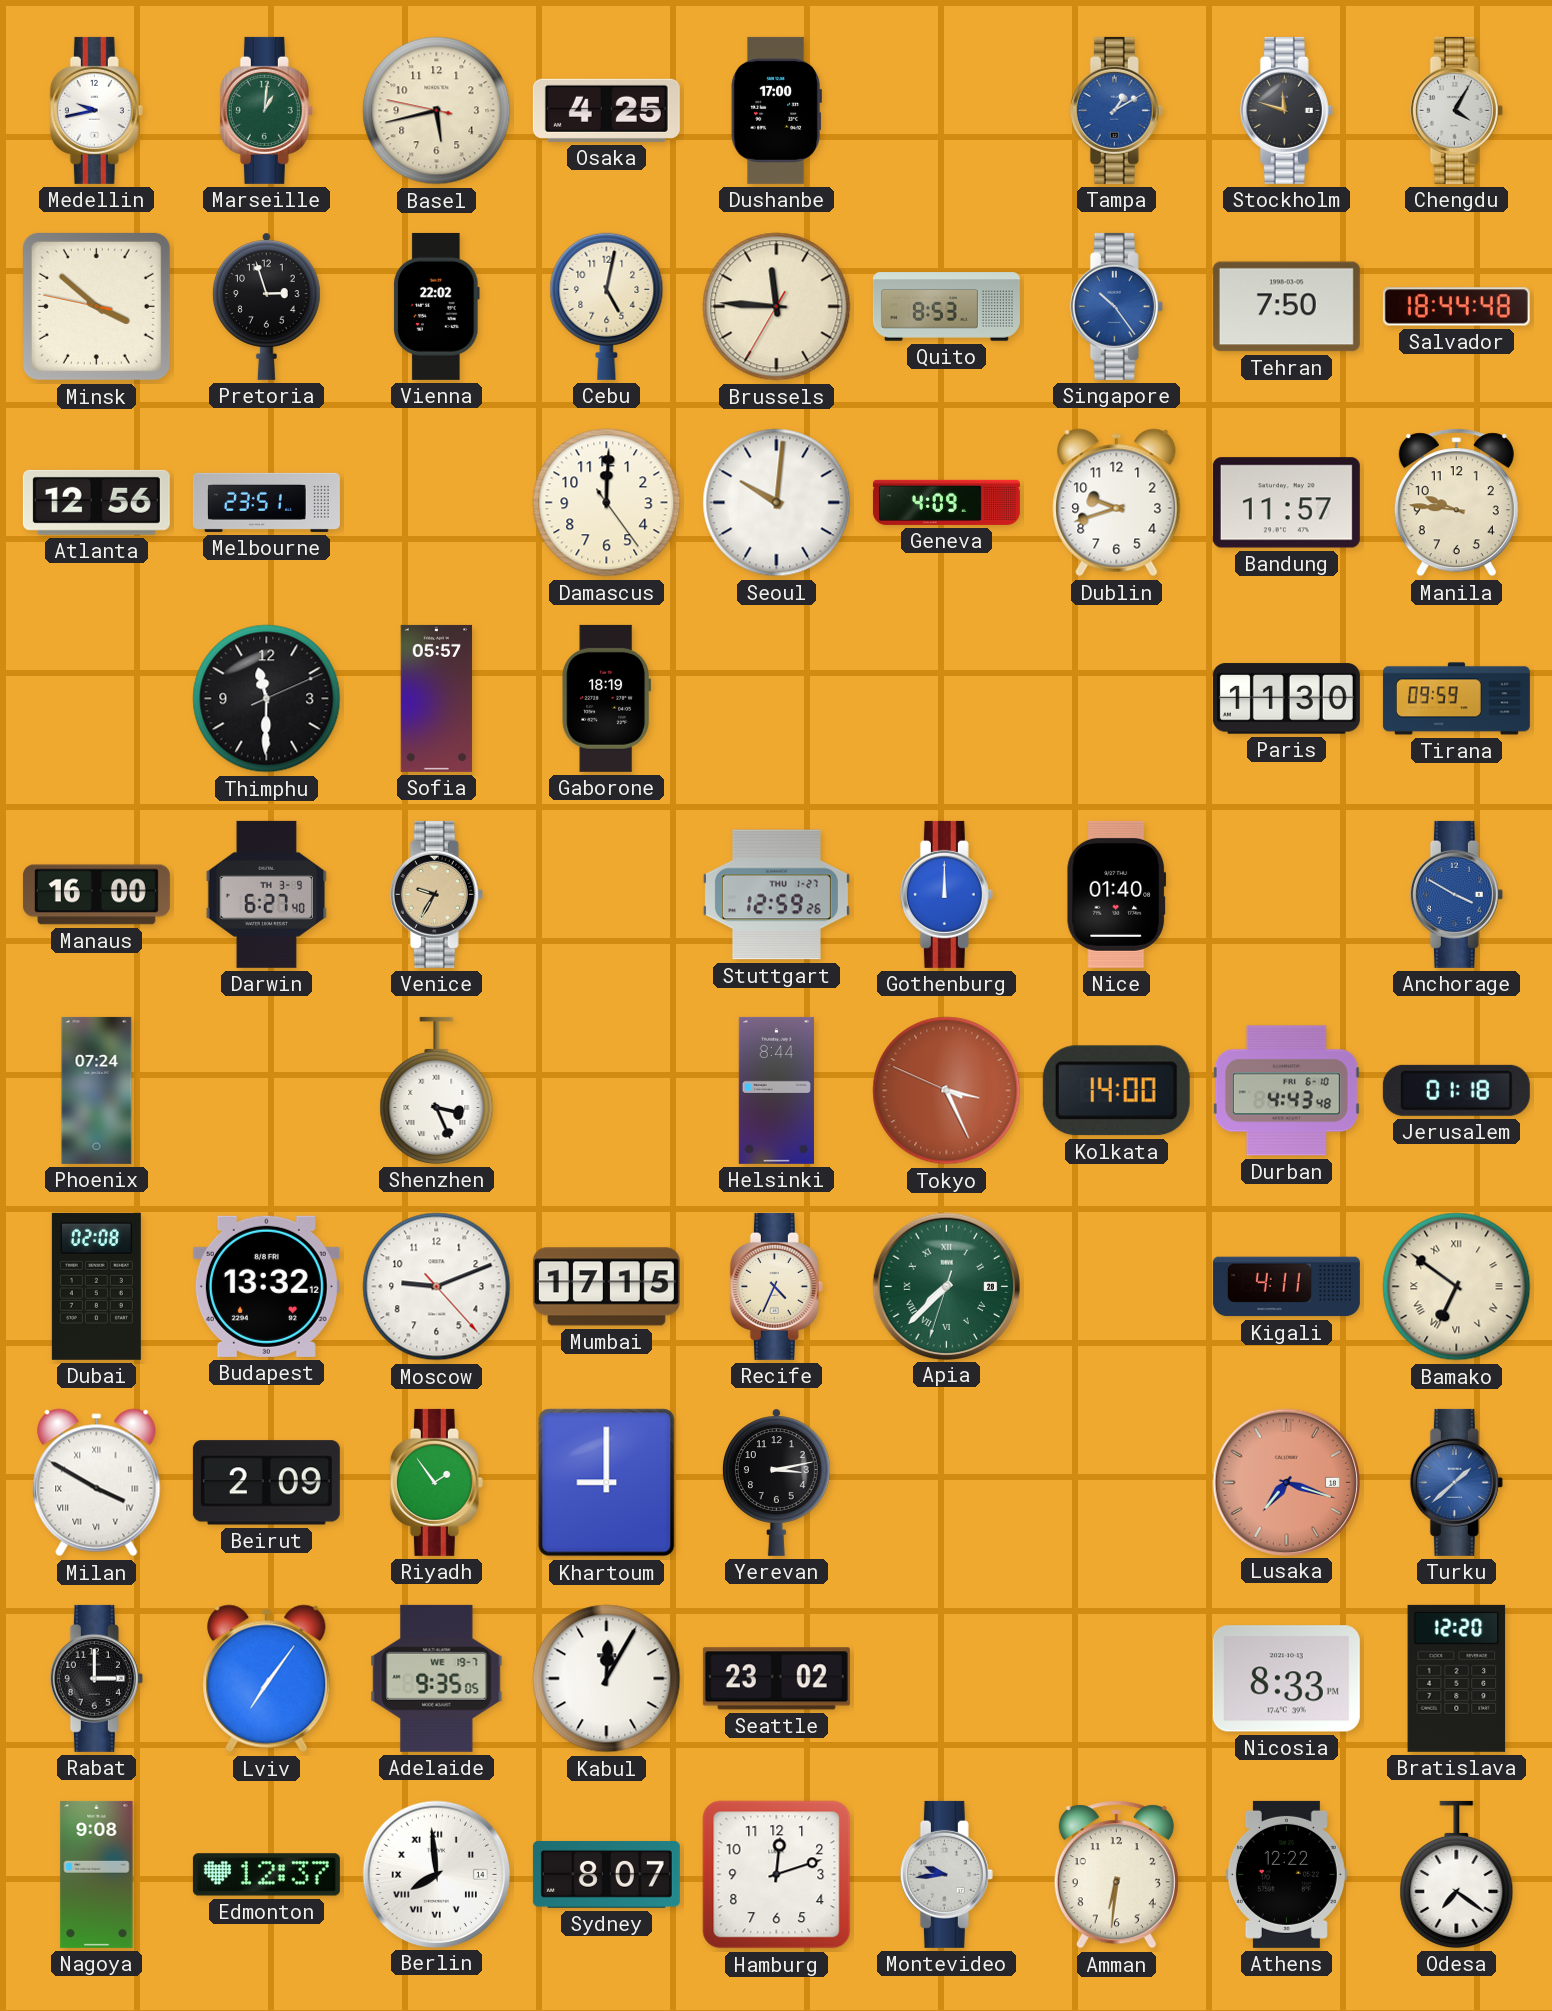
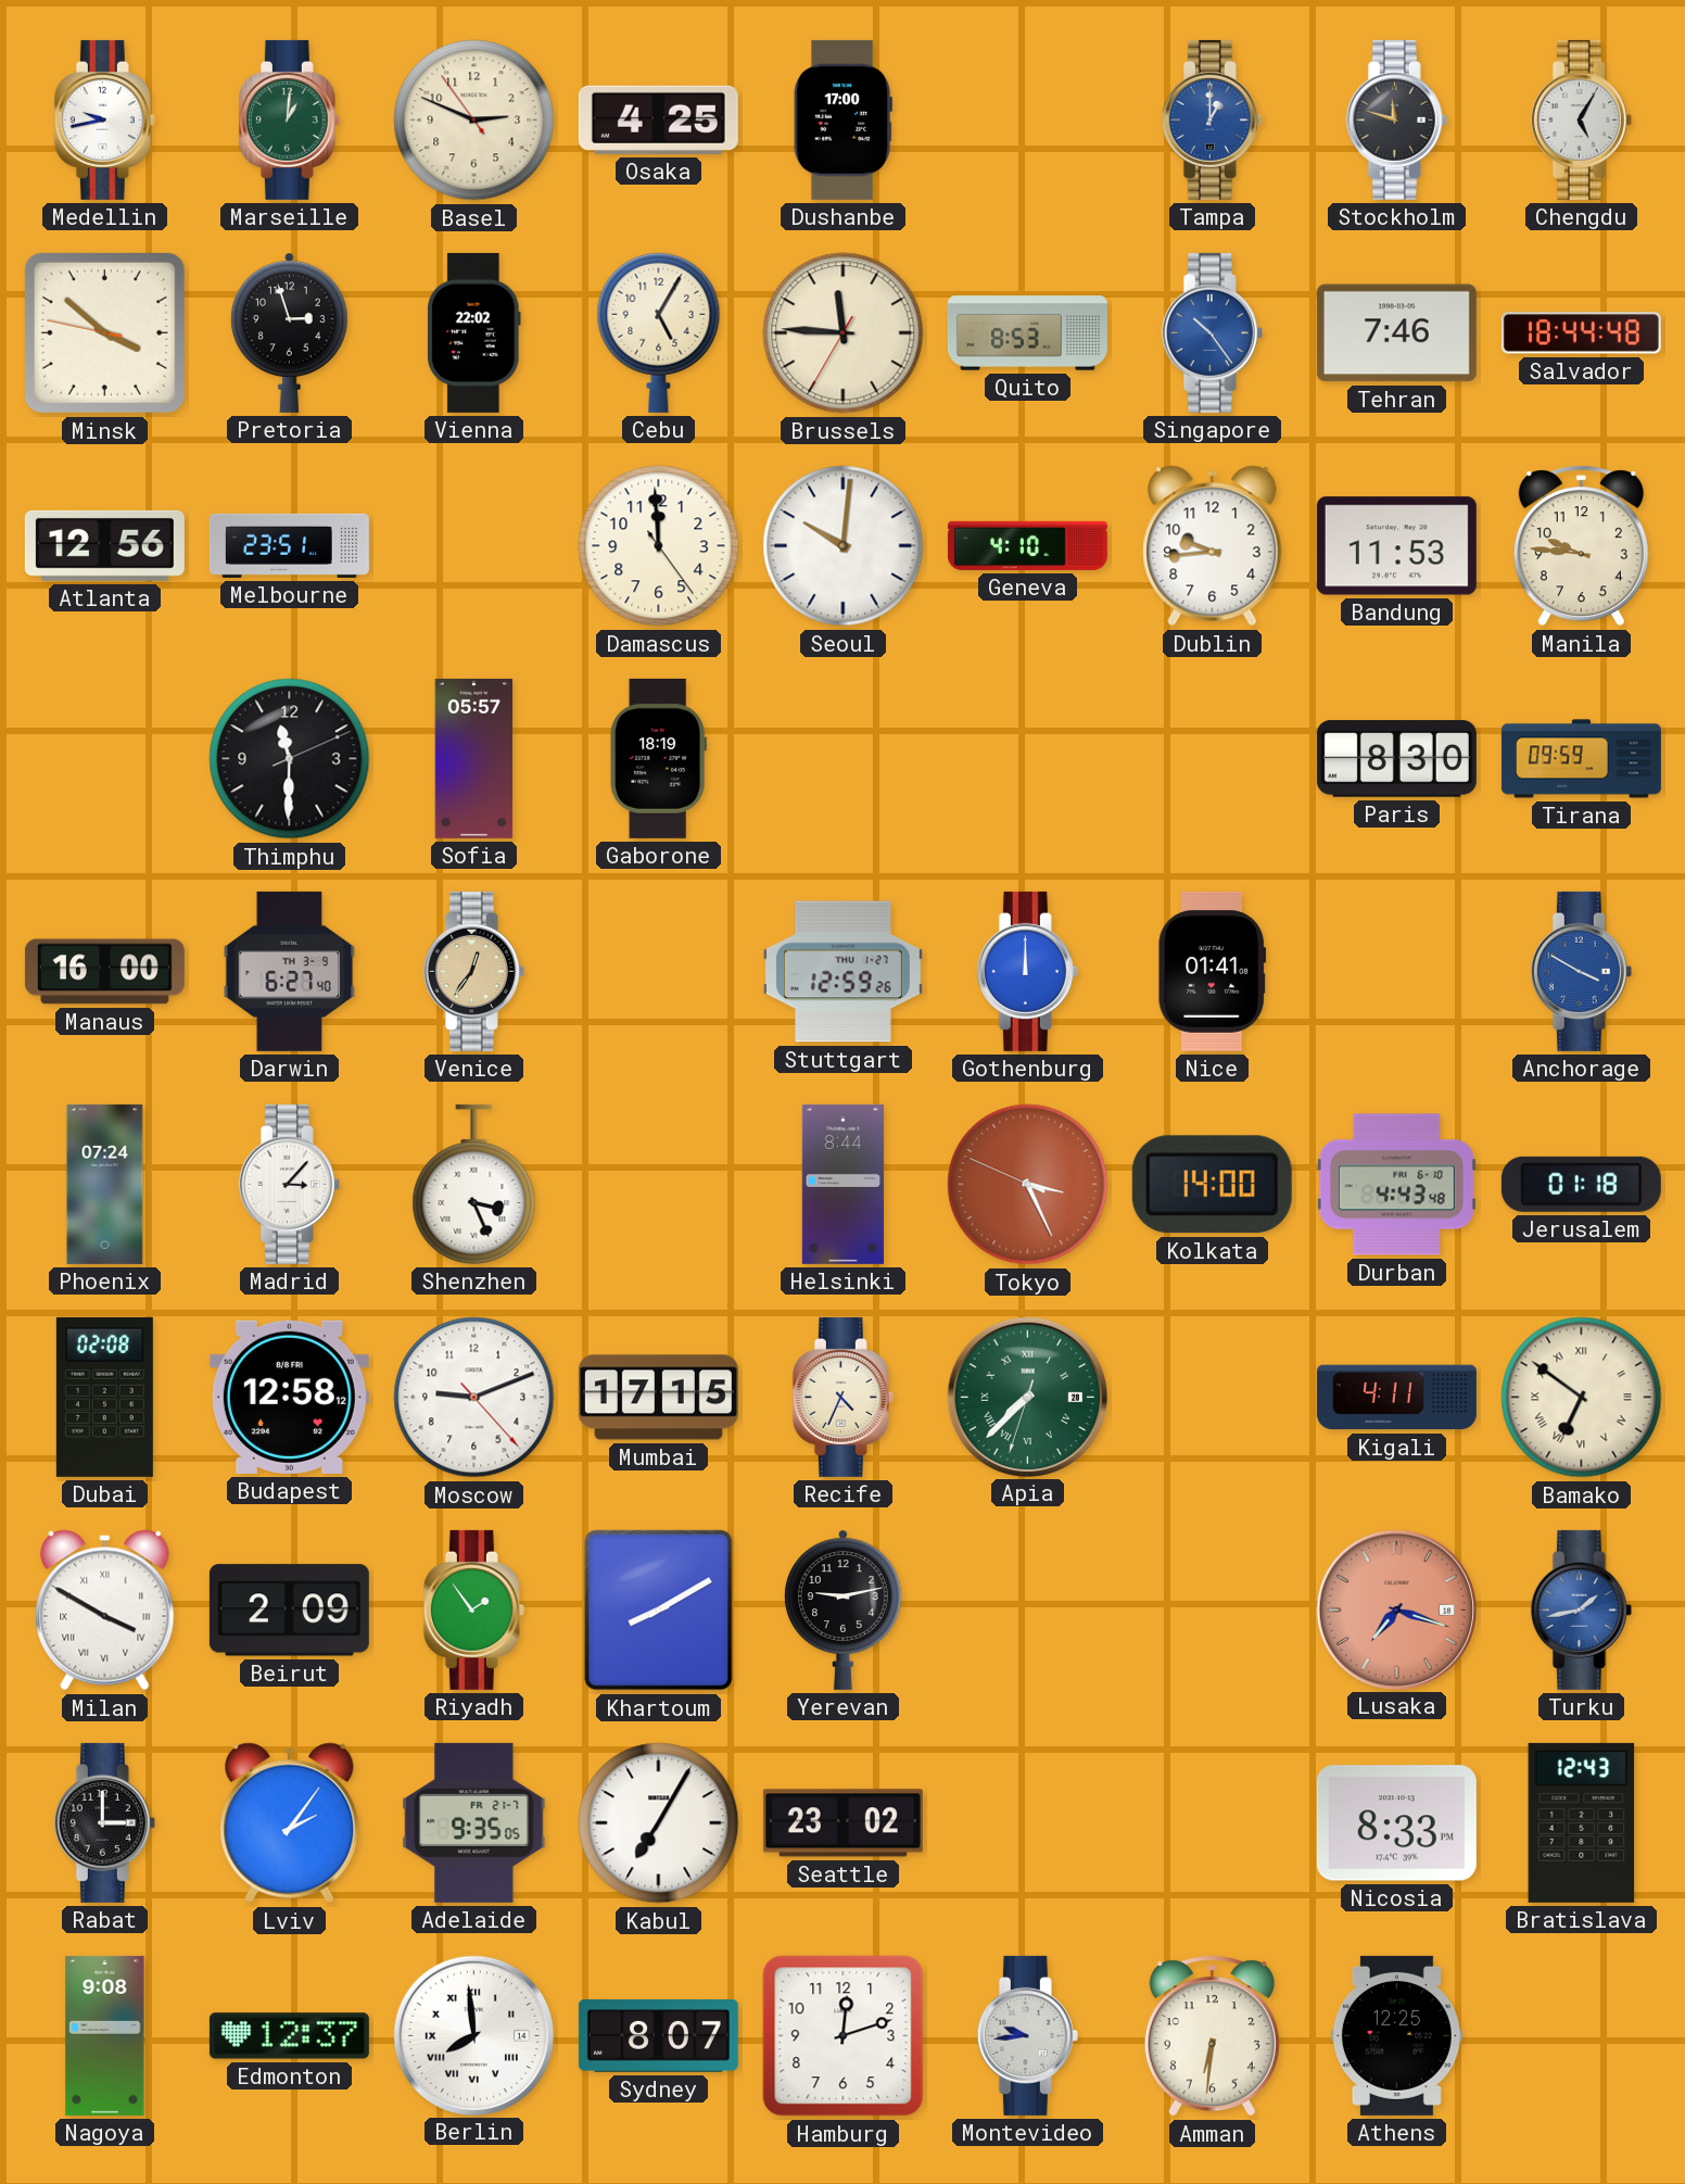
Basel: 5:42 -> 2:48
Tampa: 1:10 -> 1:00
Chengdu: 4:05 -> 5:05
Cebu: 5:02 -> 5:05
Tehran: 7:50 -> 7:46
Damascus: 12:00 -> 11:59
Geneva: 4:09 -> 4:10
Dublin: 9:42 -> 9:44
Bandung: 11:57 -> 11:53
Paris: 11:30 -> 8:30
Venice: 9:35 -> 12:36
Nice: 01:40 -> 01:41
Madrid: none -> 3:07
Budapest: 13:32 -> 12:58
Khartoum: 9:00 -> 8:10
Yerevan: 3:13 -> 9:13
Turku: 1:38 -> 1:43
Lviv: 7:06 -> 2:06
Adelaide date: WE 19-7 -> FR 21-7
Kabul: 12:05 -> 7:05
Bratislava: 12:20 -> 12:43
Athens: 12:22 -> 12:25
Odesa: 7:21 -> none
